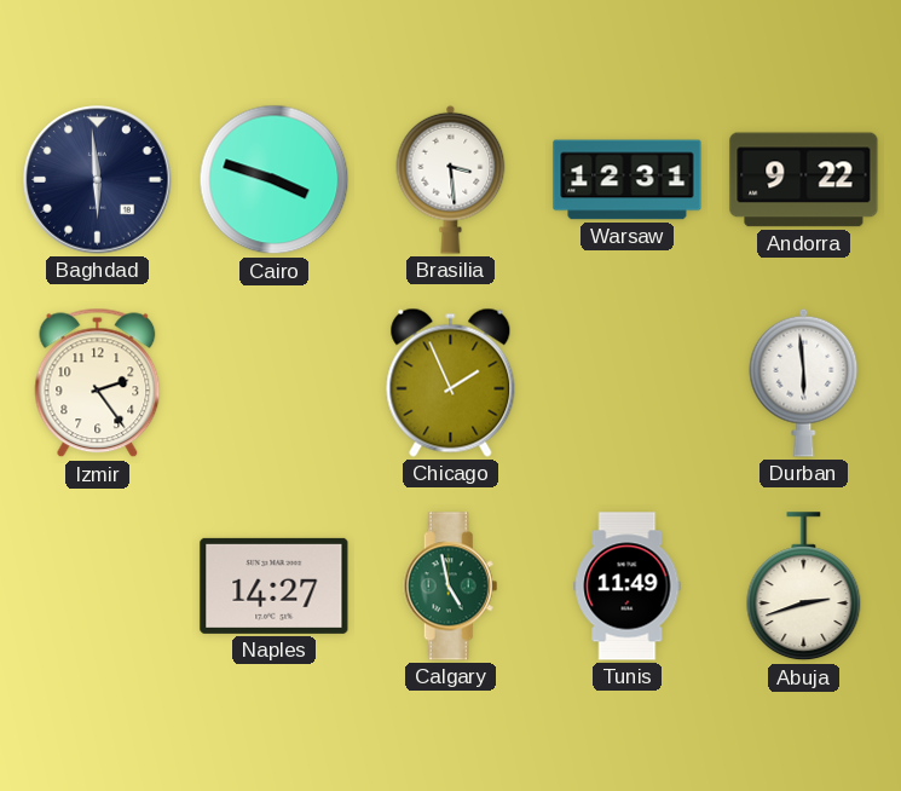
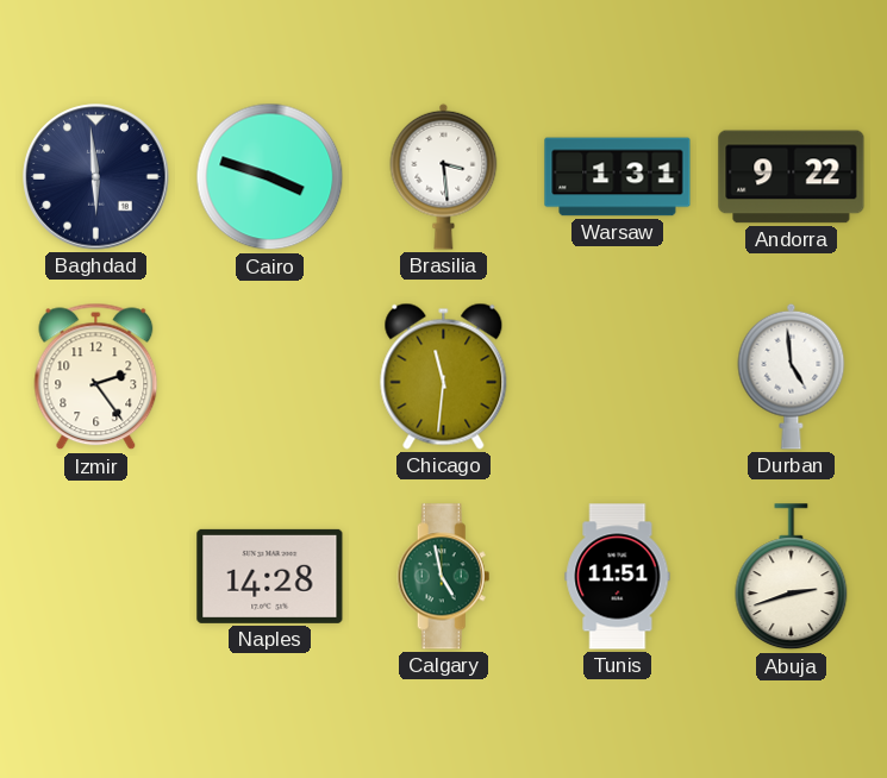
Warsaw: 12:31 -> 1:31
Chicago: 1:56 -> 11:31
Durban: 5:59 -> 4:59
Naples: 14:27 -> 14:28
Tunis: 11:49 -> 11:51
